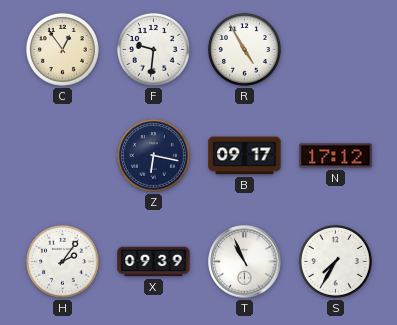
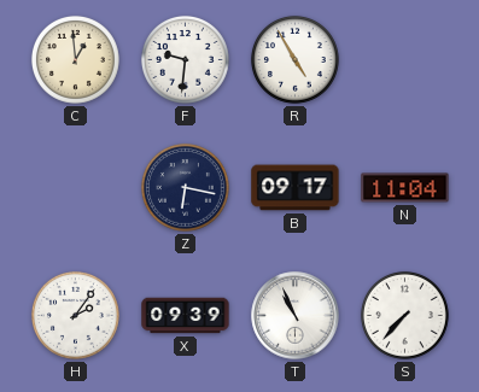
C: 12:54 -> 12:59
N: 17:12 -> 11:04
S: 7:35 -> 7:37
